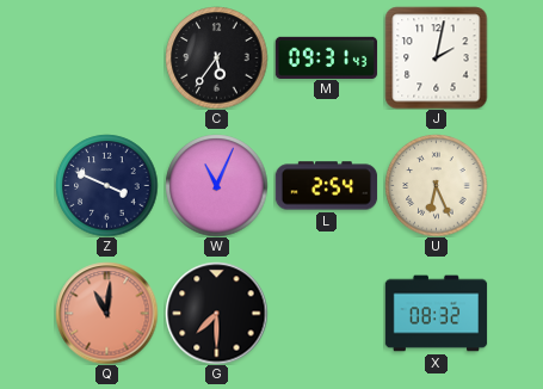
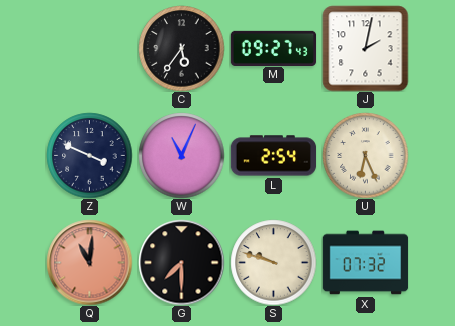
M: 09:31 -> 09:27
S: none -> 9:48
X: 08:32 -> 07:32
